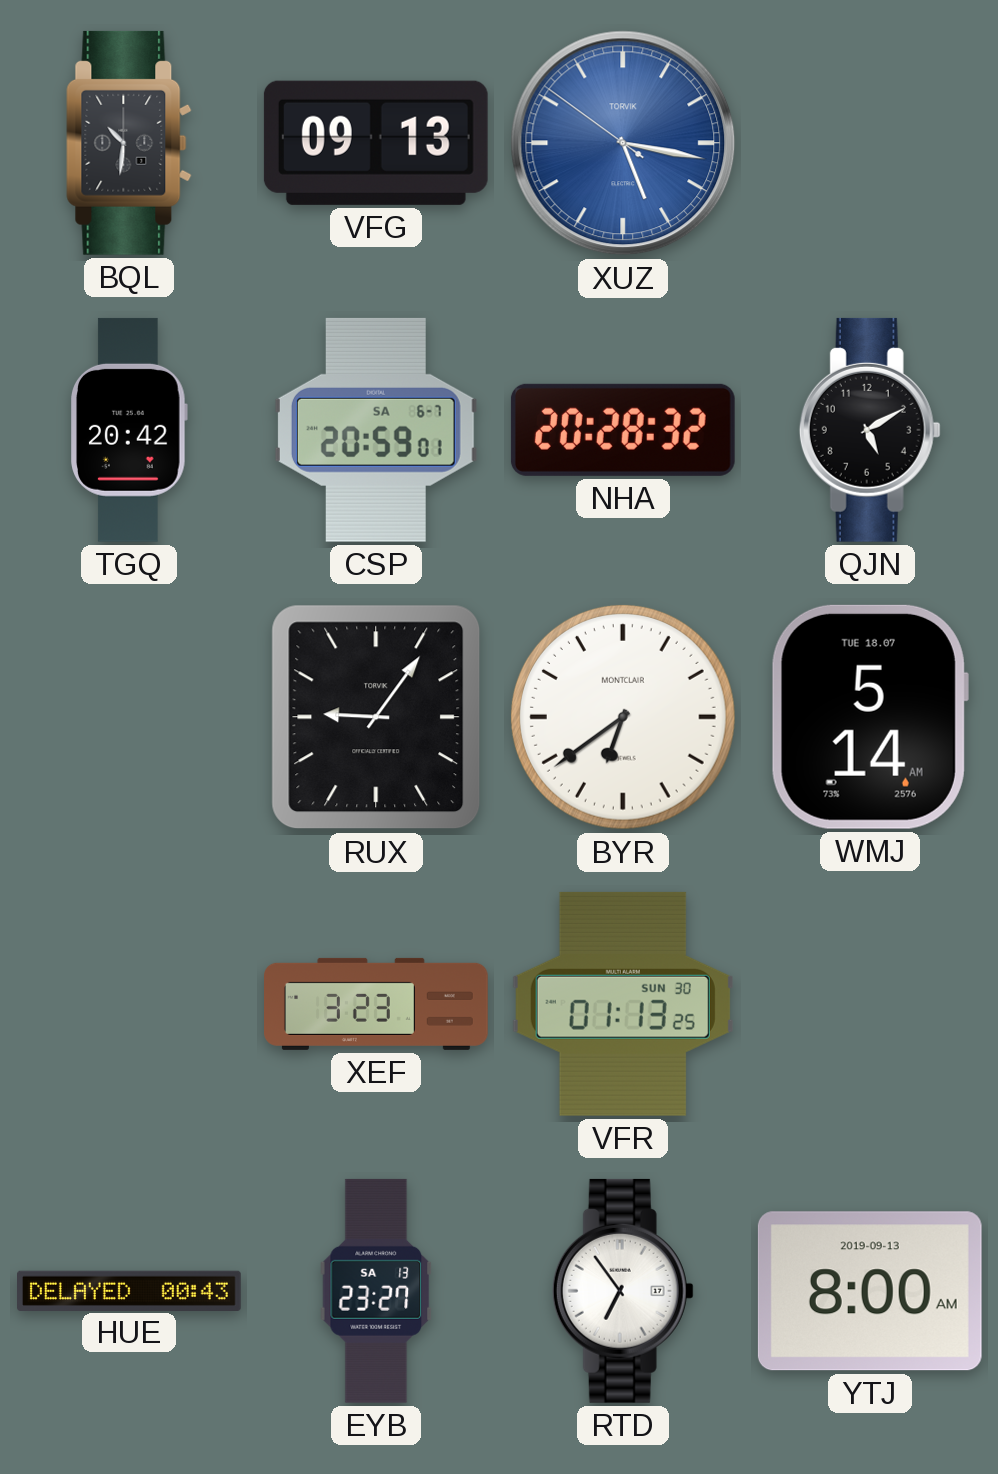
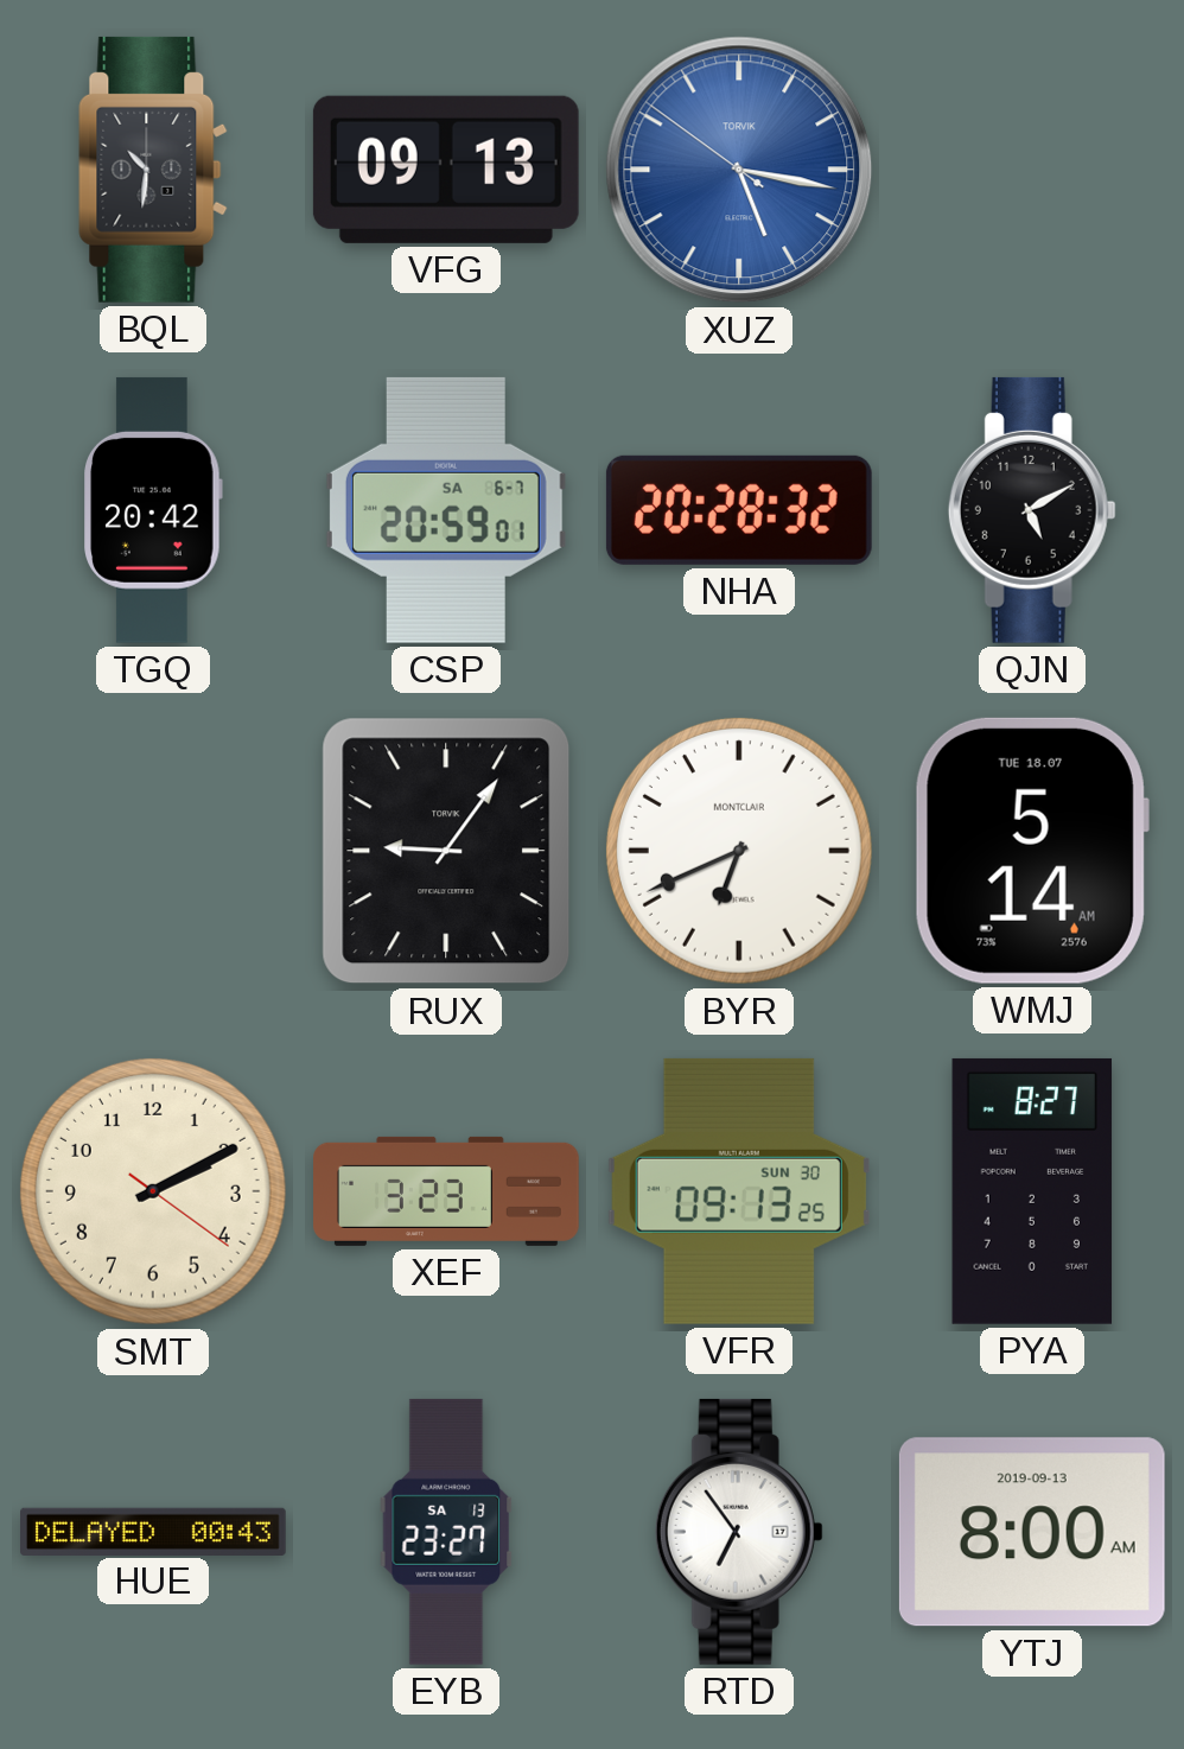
BYR: 6:39 -> 6:41
SMT: none -> 2:10
VFR: 01:13 -> 09:13
PYA: none -> 8:27
